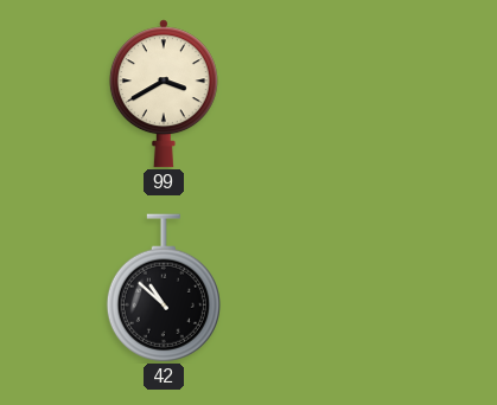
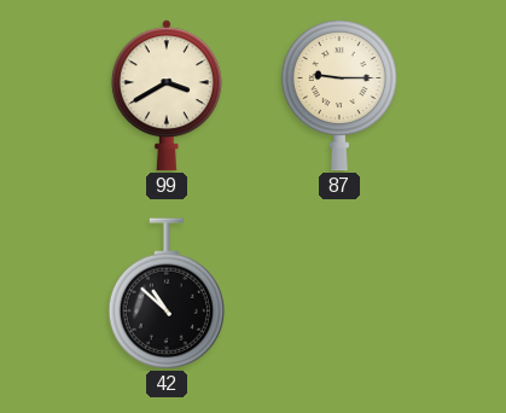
87: none -> 9:15
